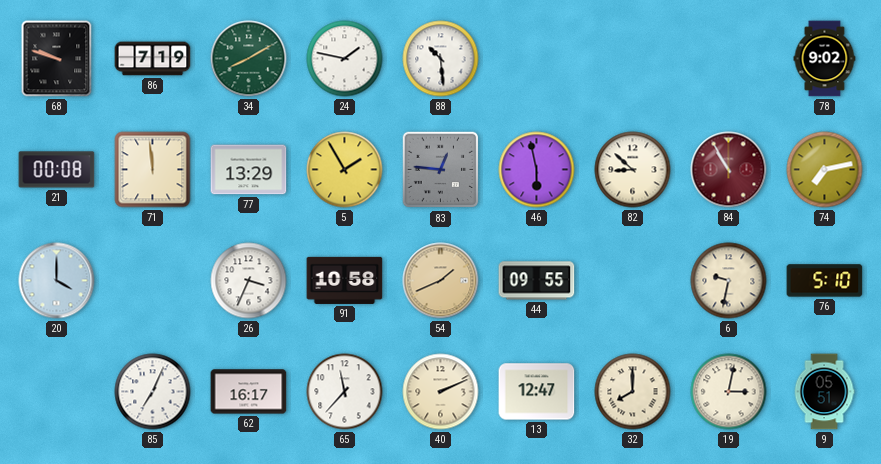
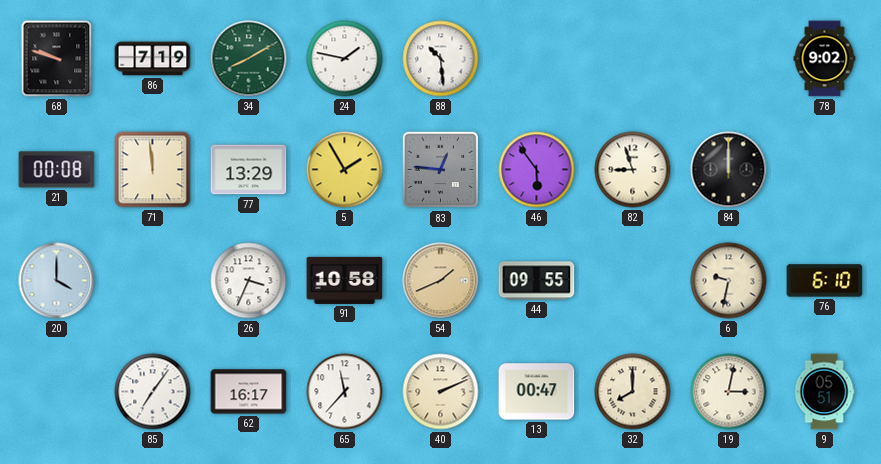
46: 5:58 -> 5:54
82: 8:52 -> 8:57
84: 10:55 -> 12:00
84 dial: burgundy -> black
74: 7:13 -> none
76: 5:10 -> 6:10
85: 7:04 -> 7:06
13: 12:47 -> 00:47
